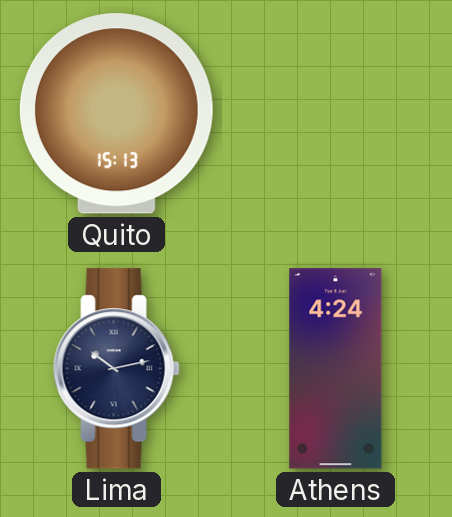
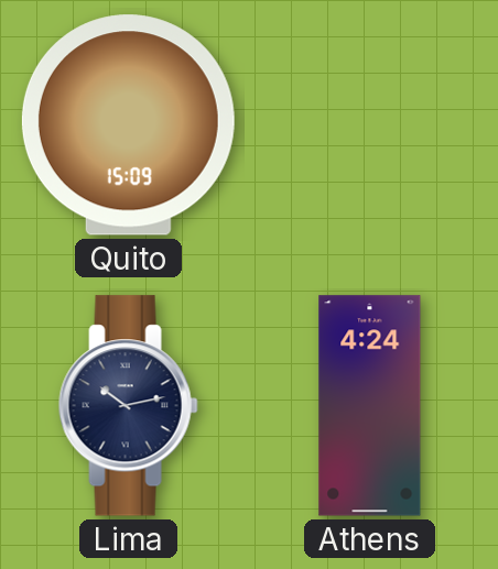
Quito: 15:13 -> 15:09
